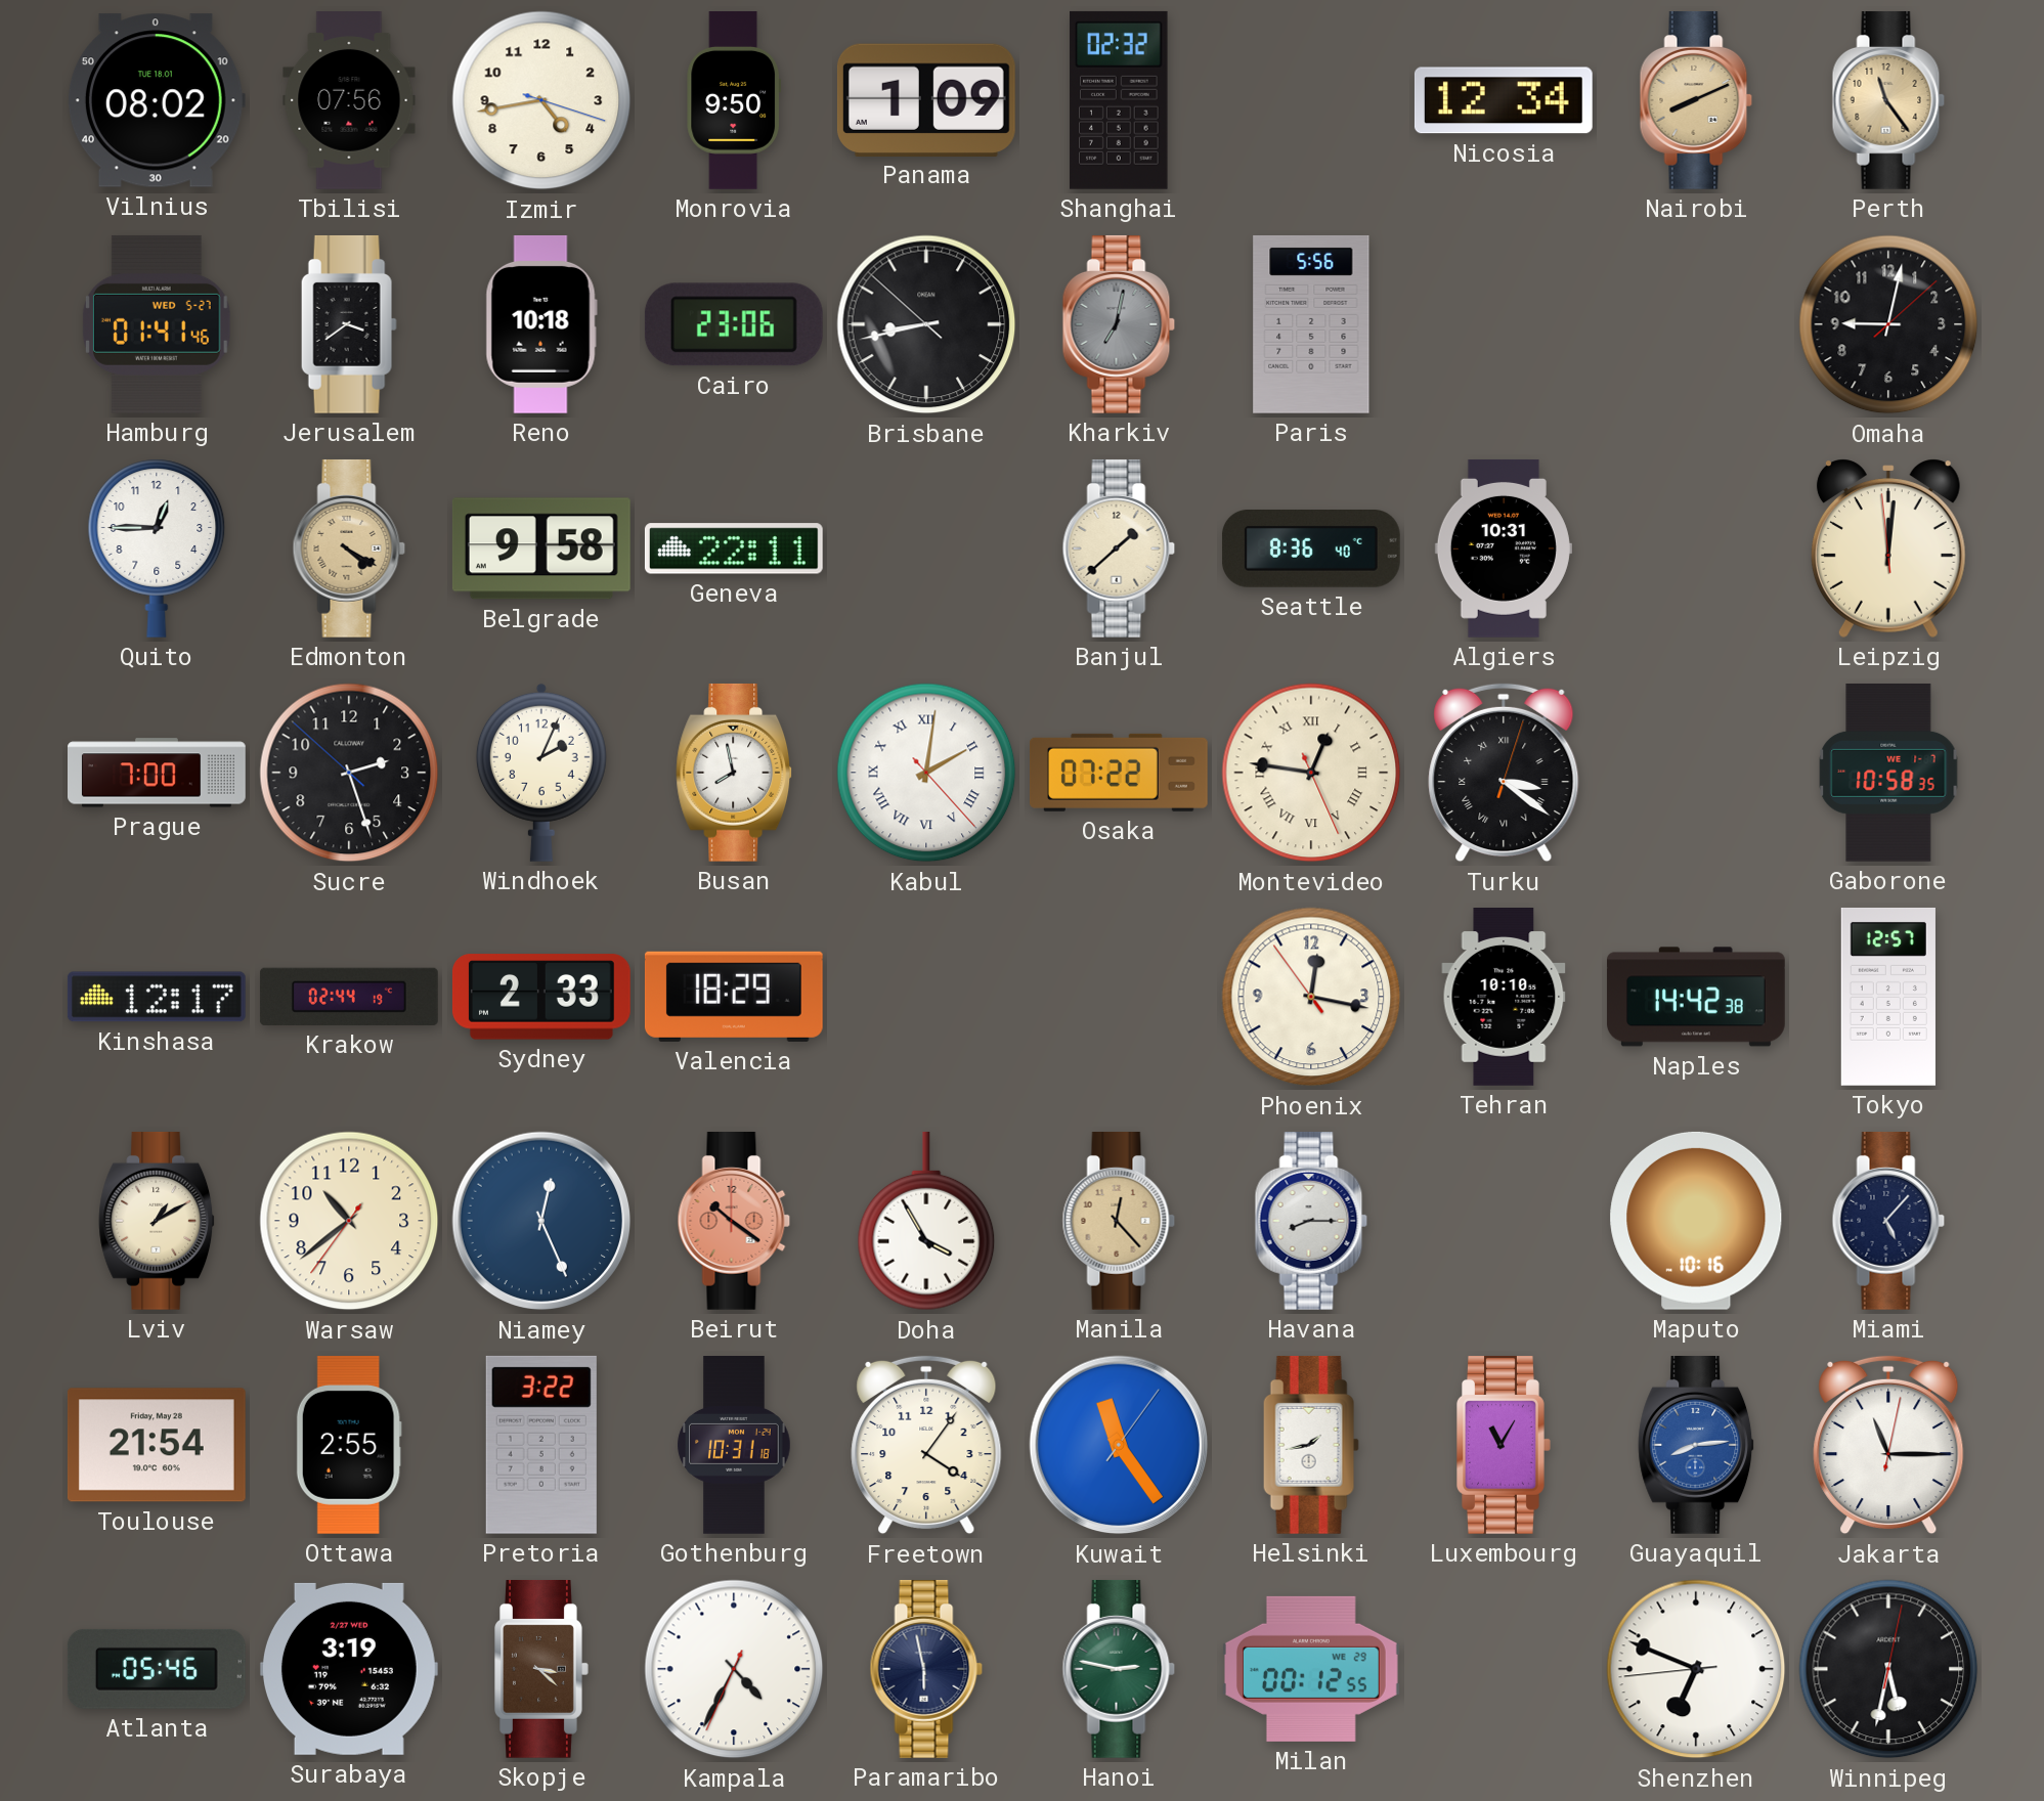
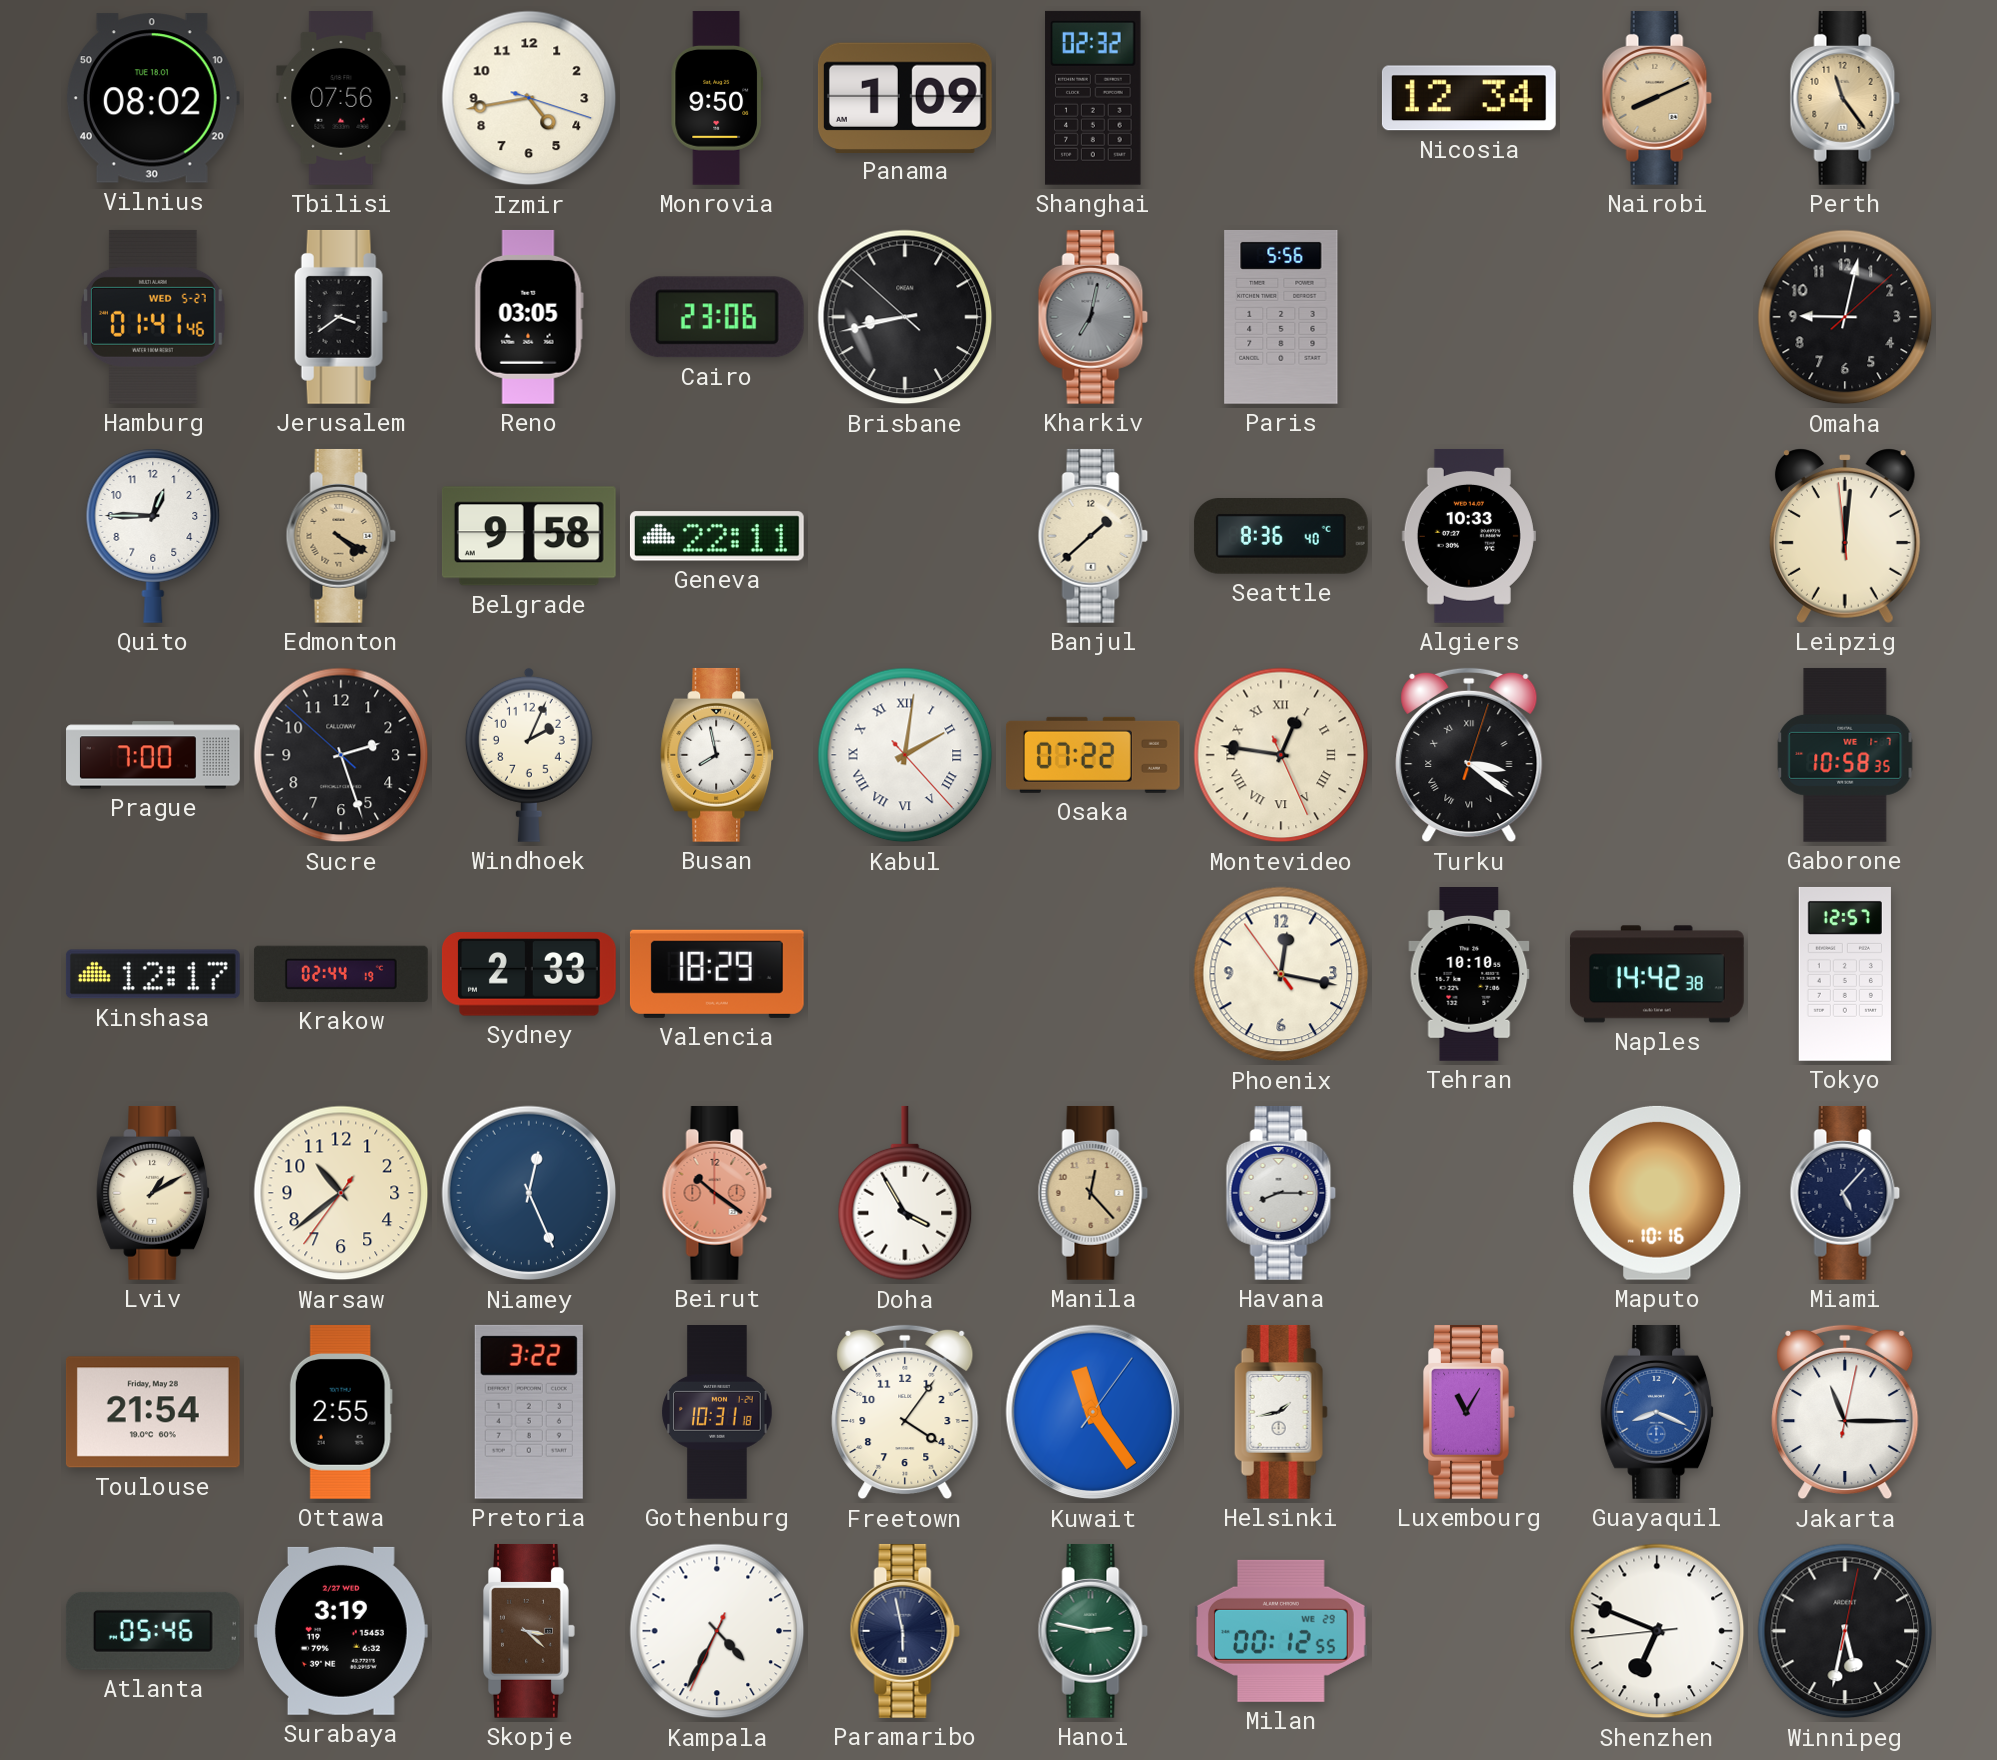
Reno: 10:18 -> 03:05
Algiers: 10:31 -> 10:33
Guayaquil: 8:14 -> 8:19
